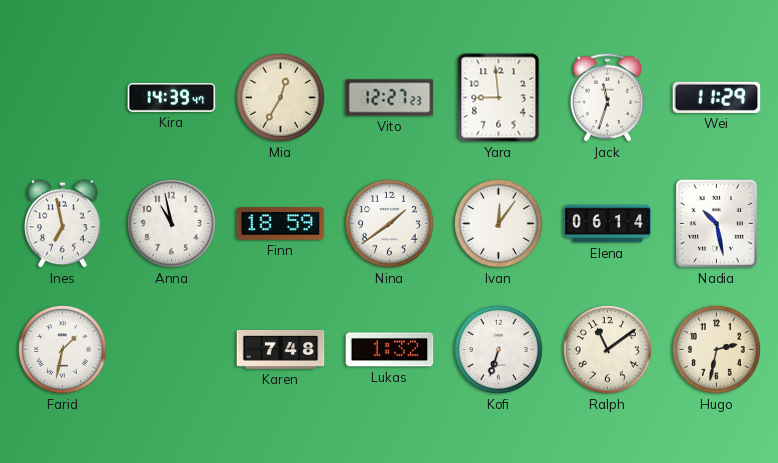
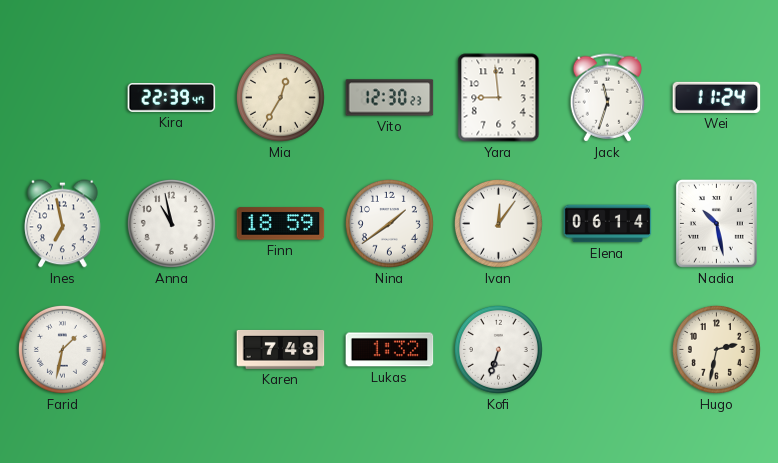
Kira: 14:39 -> 22:39
Vito: 12:27 -> 12:30
Wei: 11:29 -> 11:24
Ralph: 11:09 -> none
